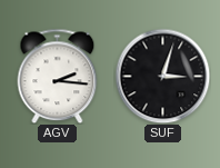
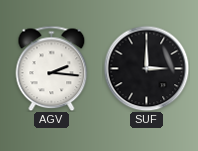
SUF: 3:03 -> 3:00
